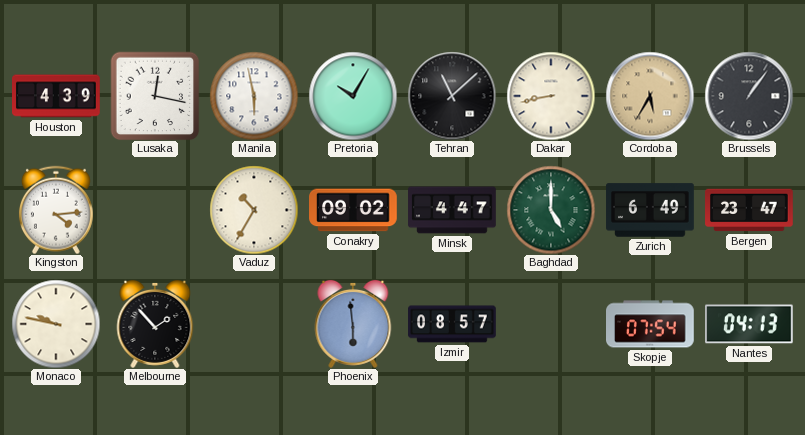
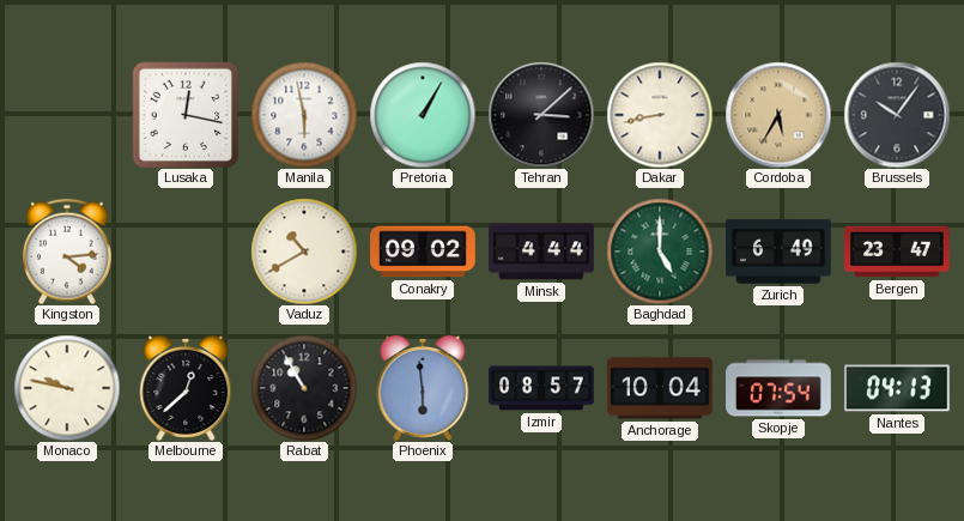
Houston: 4:39 -> none
Pretoria: 10:05 -> 1:05
Tehran: 11:08 -> 3:08
Brussels: 1:06 -> 10:06
Vaduz: 10:35 -> 10:40
Minsk: 4:47 -> 4:44
Melbourne: 1:53 -> 12:38
Rabat: none -> 10:55
Anchorage: none -> 10:04
